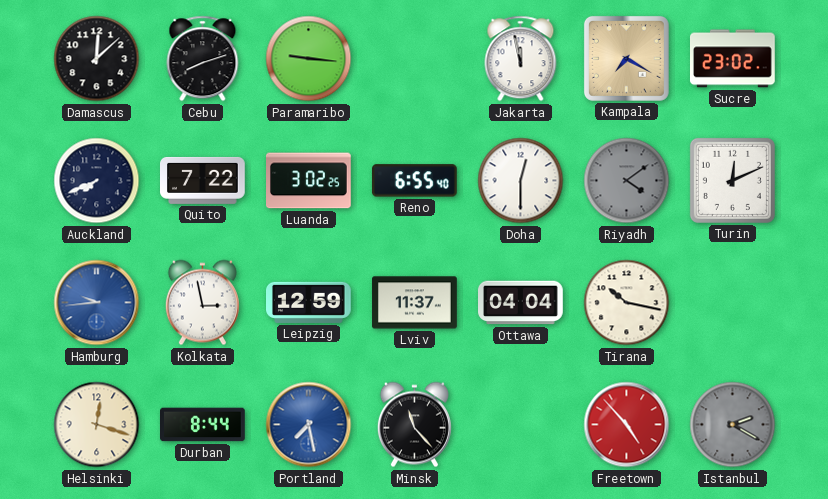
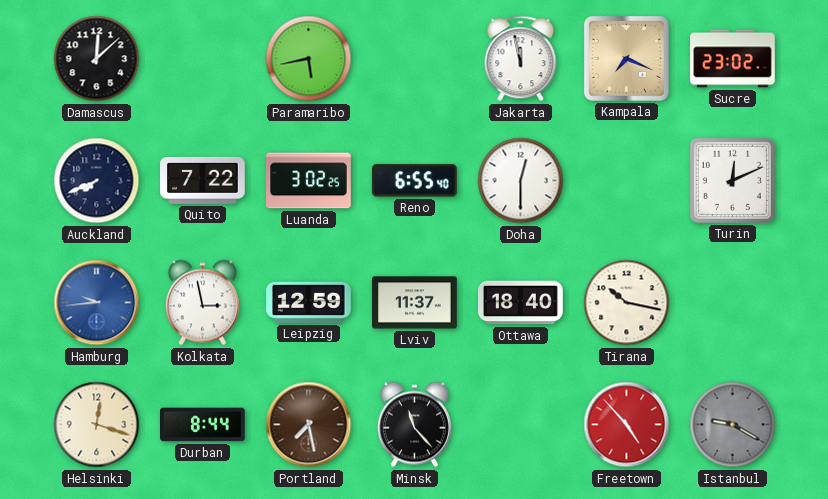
Cebu: 8:12 -> none
Paramaribo: 9:16 -> 5:43
Kampala: 7:20 -> 7:19
Riyadh: 4:09 -> none
Ottawa: 04:04 -> 18:40
Portland dial: blue -> brown
Istanbul: 2:20 -> 9:20
